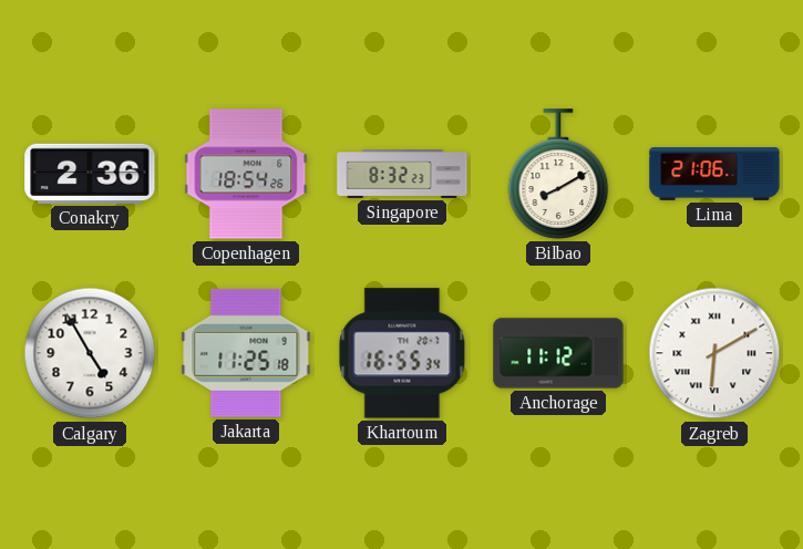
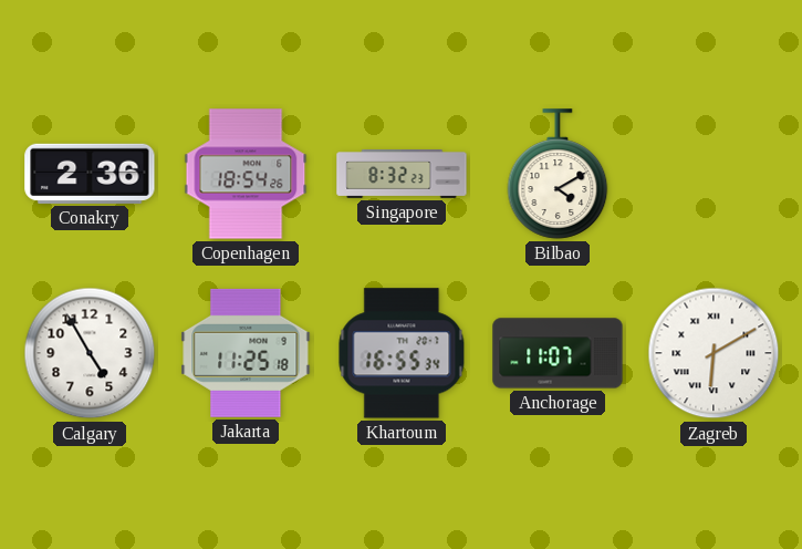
Bilbao: 8:10 -> 4:10
Lima: 21:06 -> none
Anchorage: 11:12 -> 11:07
